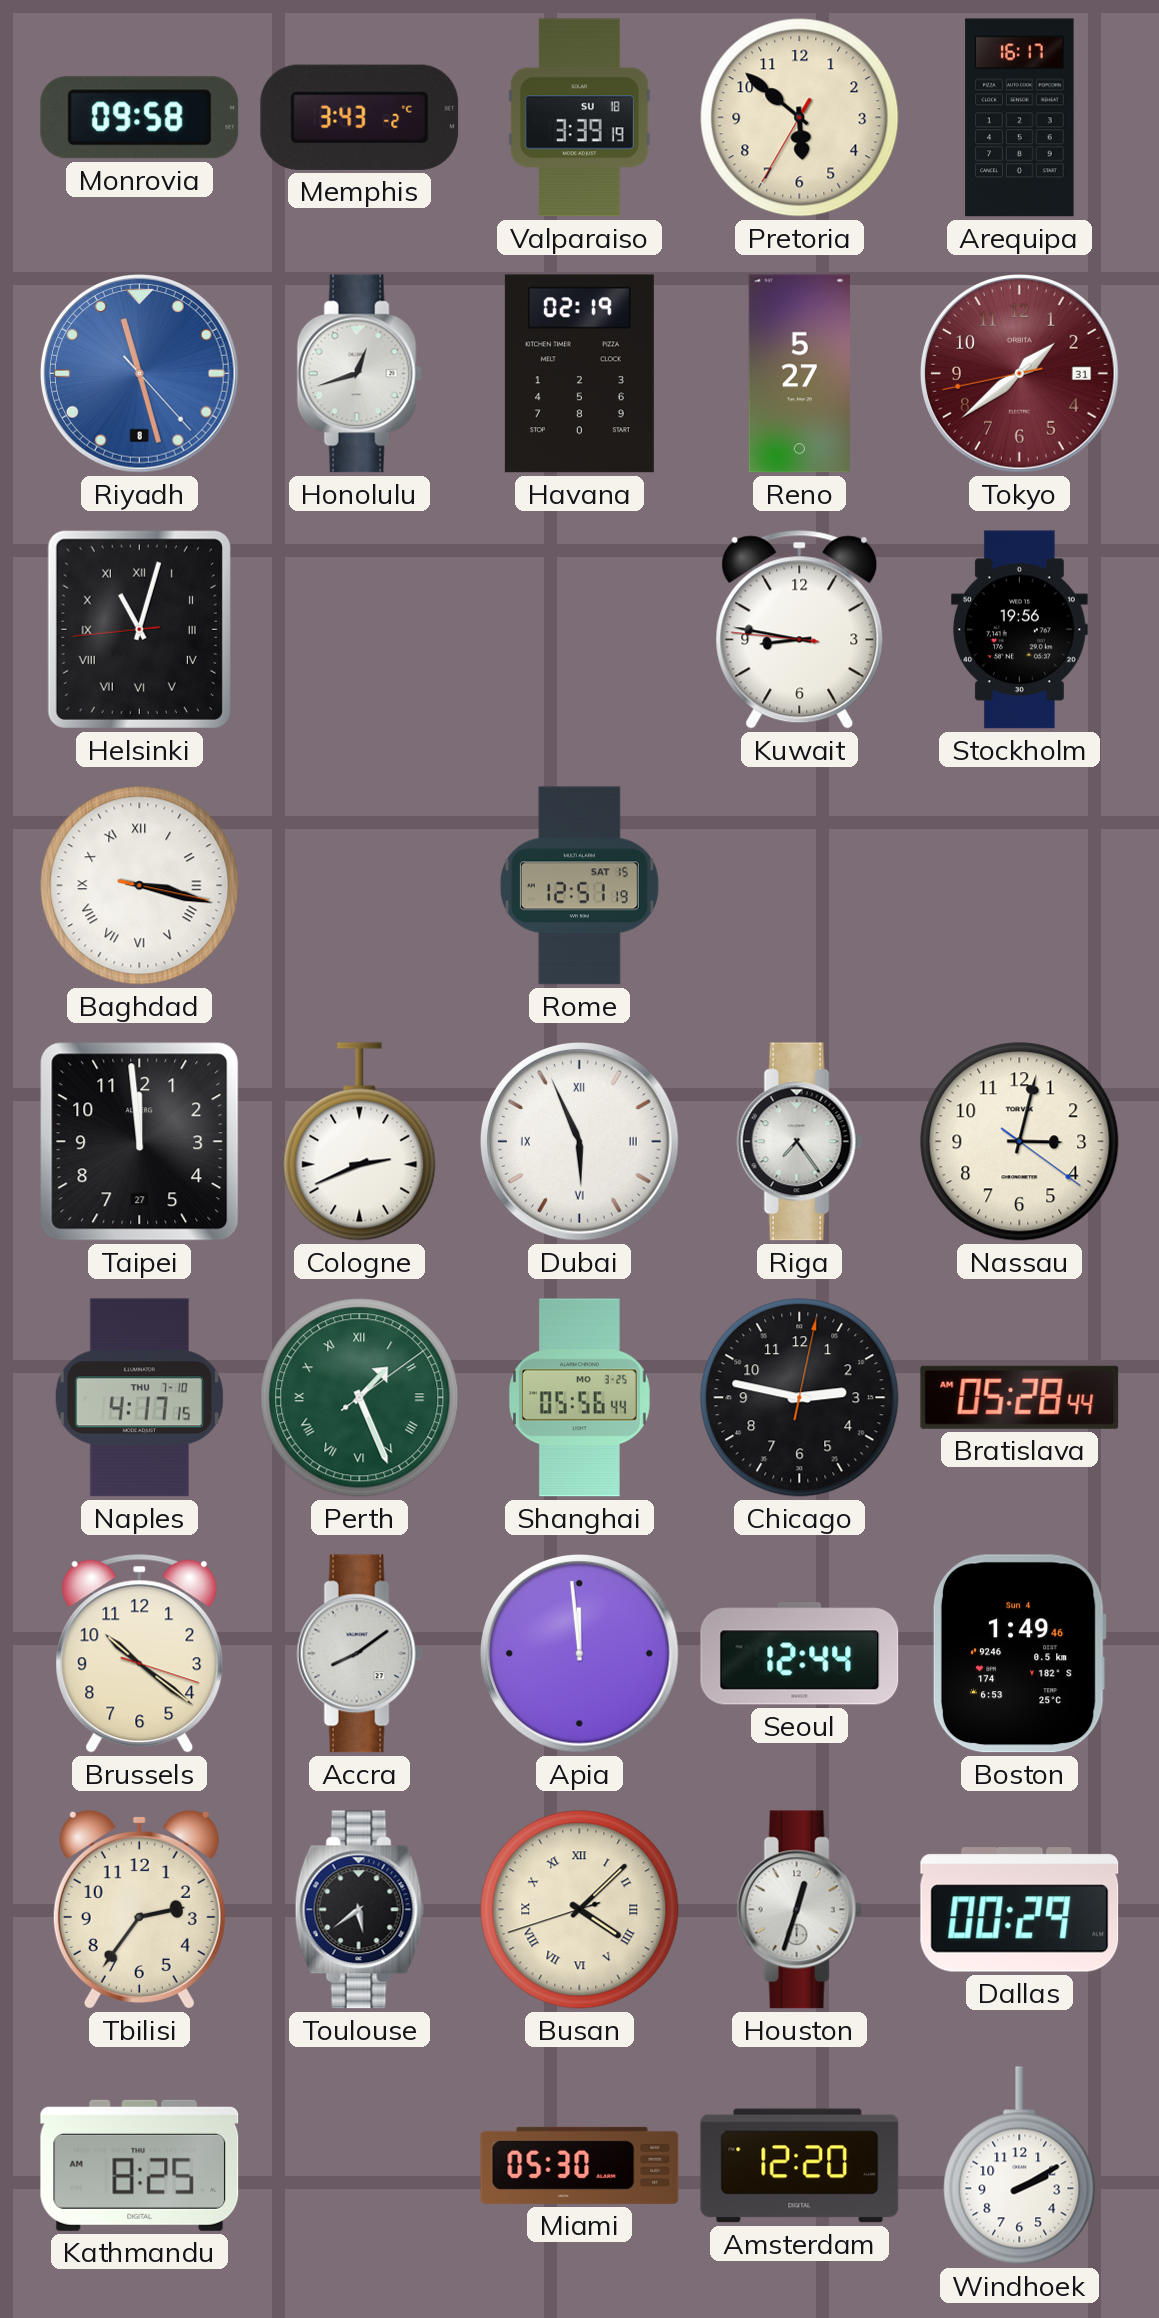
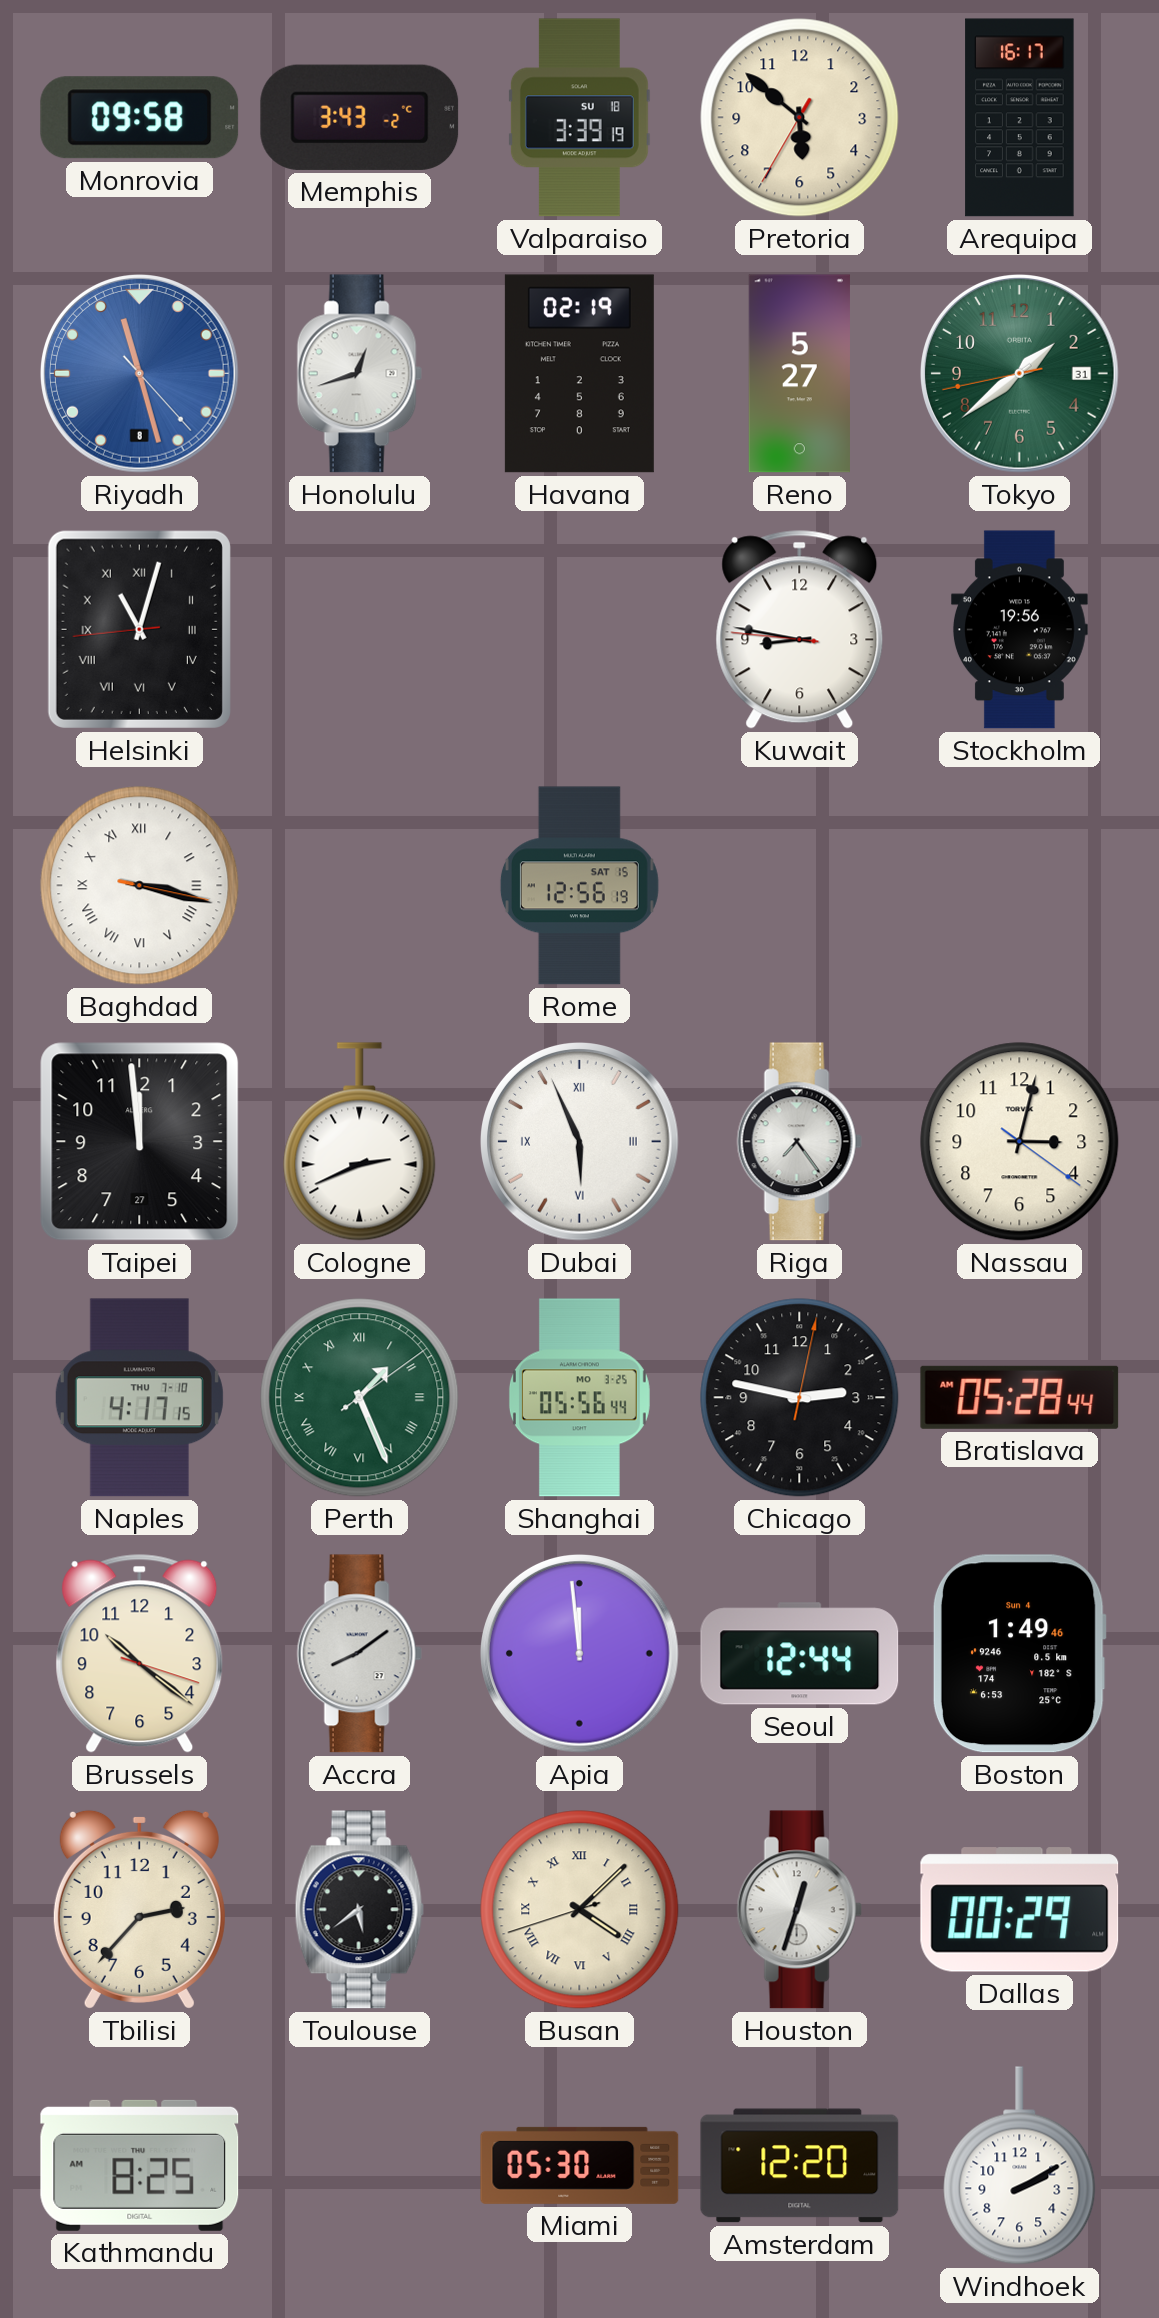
Tokyo dial: burgundy -> green
Rome: 12:51 -> 12:56
Tbilisi: 2:36 -> 2:37
